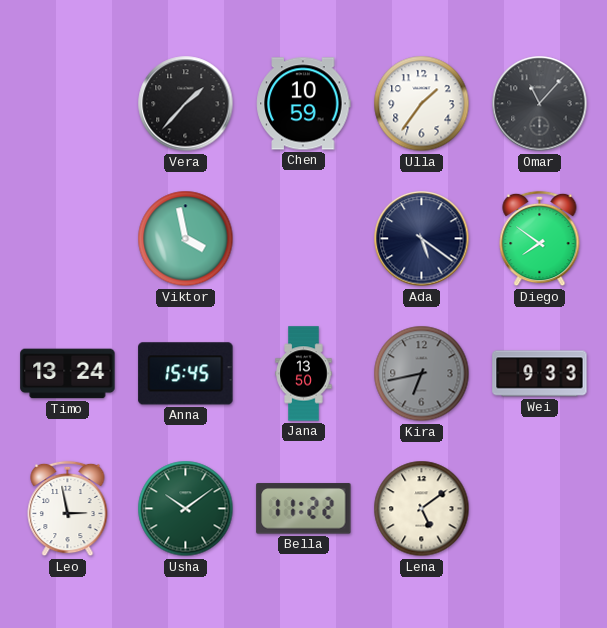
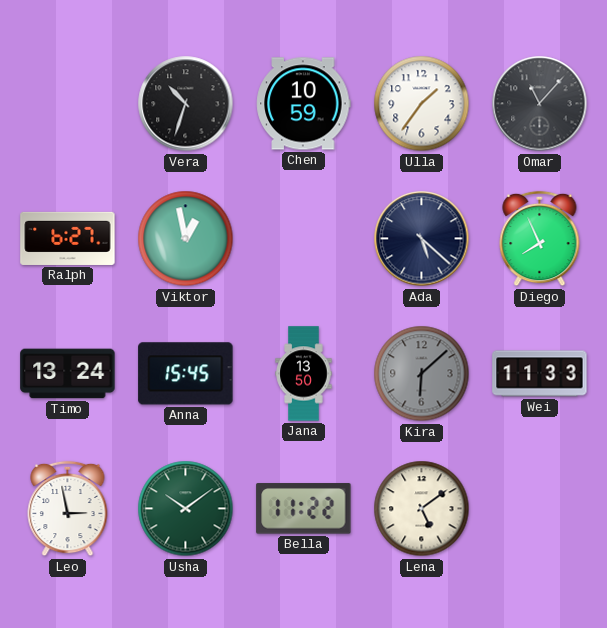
Vera: 1:37 -> 10:33
Ralph: none -> 6:27
Viktor: 3:58 -> 12:58
Ada: 5:21 -> 5:22
Diego: 7:51 -> 7:56
Kira: 6:43 -> 6:08
Wei: 9:33 -> 11:33
